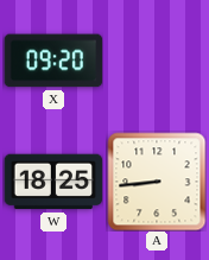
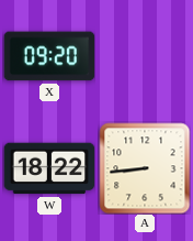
W: 18:25 -> 18:22
